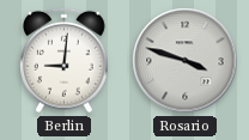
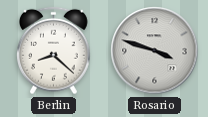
Berlin: 9:01 -> 8:22
